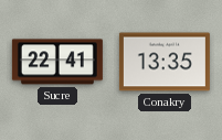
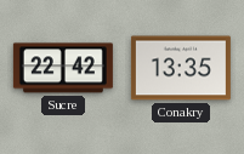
Sucre: 22:41 -> 22:42
